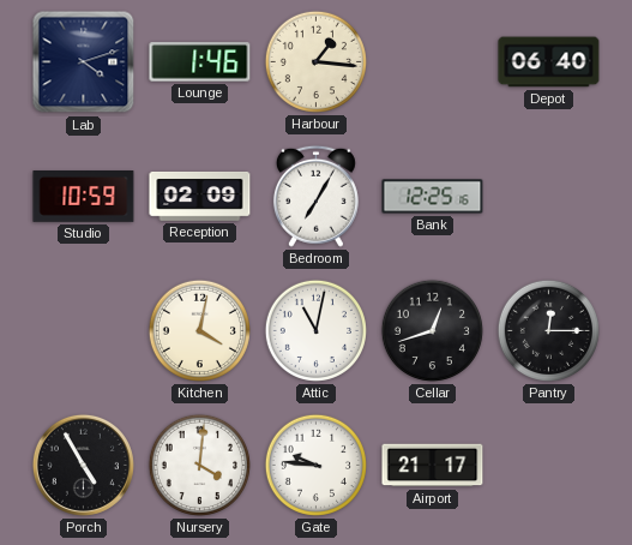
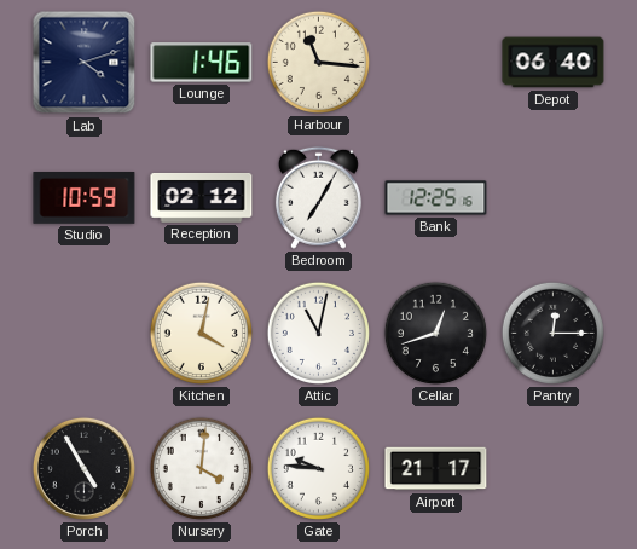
Harbour: 1:16 -> 11:16
Reception: 02:09 -> 02:12
